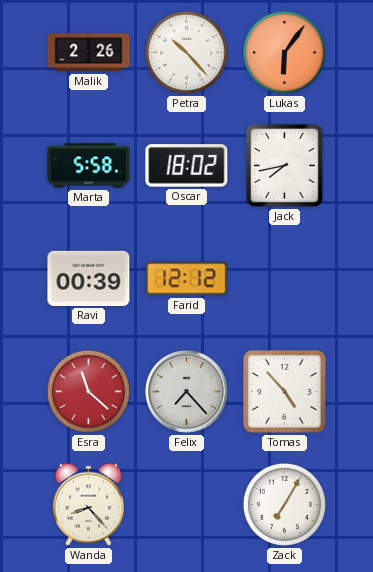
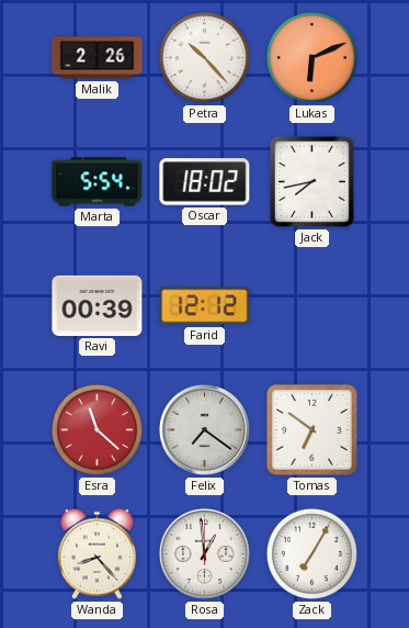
Lukas: 6:06 -> 6:11
Marta: 5:58 -> 5:54
Felix: 7:23 -> 7:21
Tomas: 4:53 -> 6:51
Rosa: none -> 12:59
